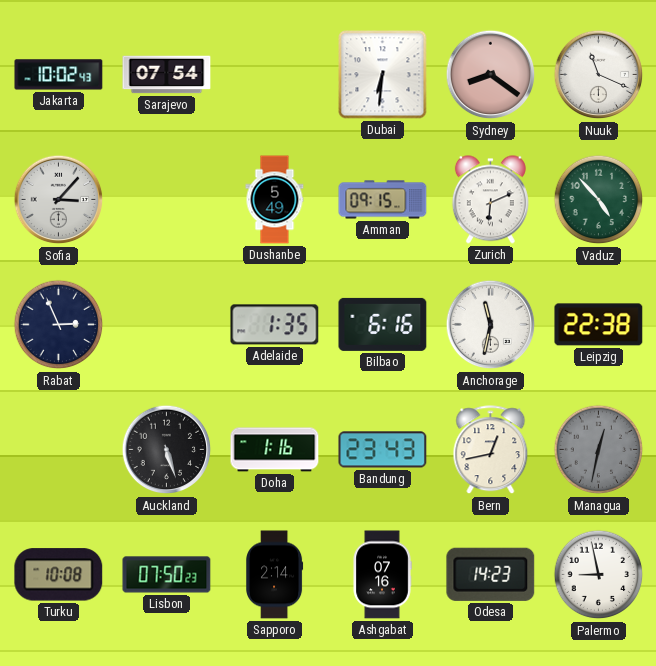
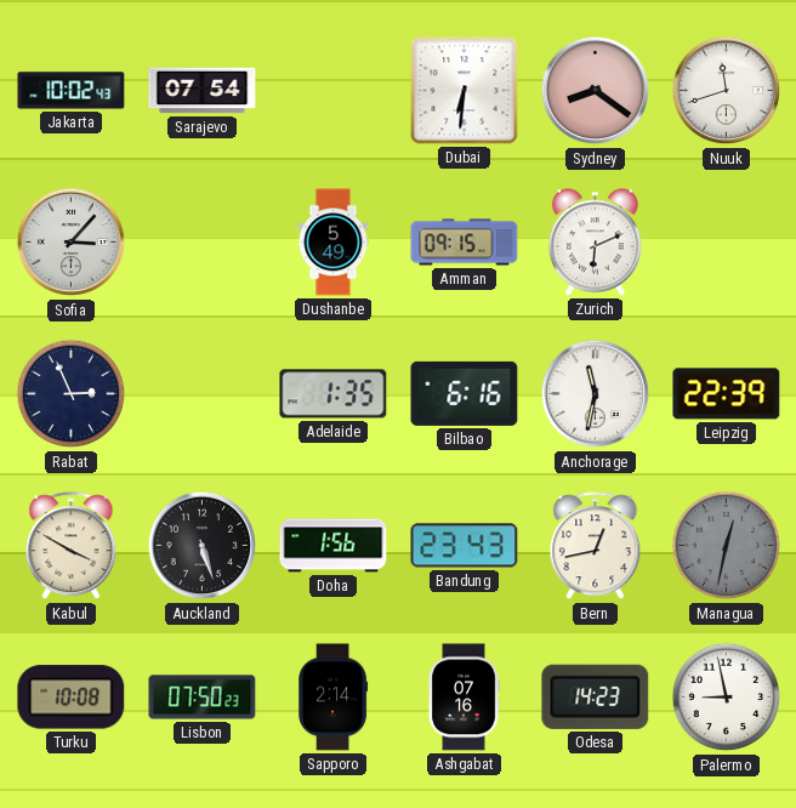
Nuuk: 11:19 -> 11:42
Vaduz: 4:53 -> none
Leipzig: 22:38 -> 22:39
Kabul: none -> 3:50
Doha: 1:16 -> 1:56
